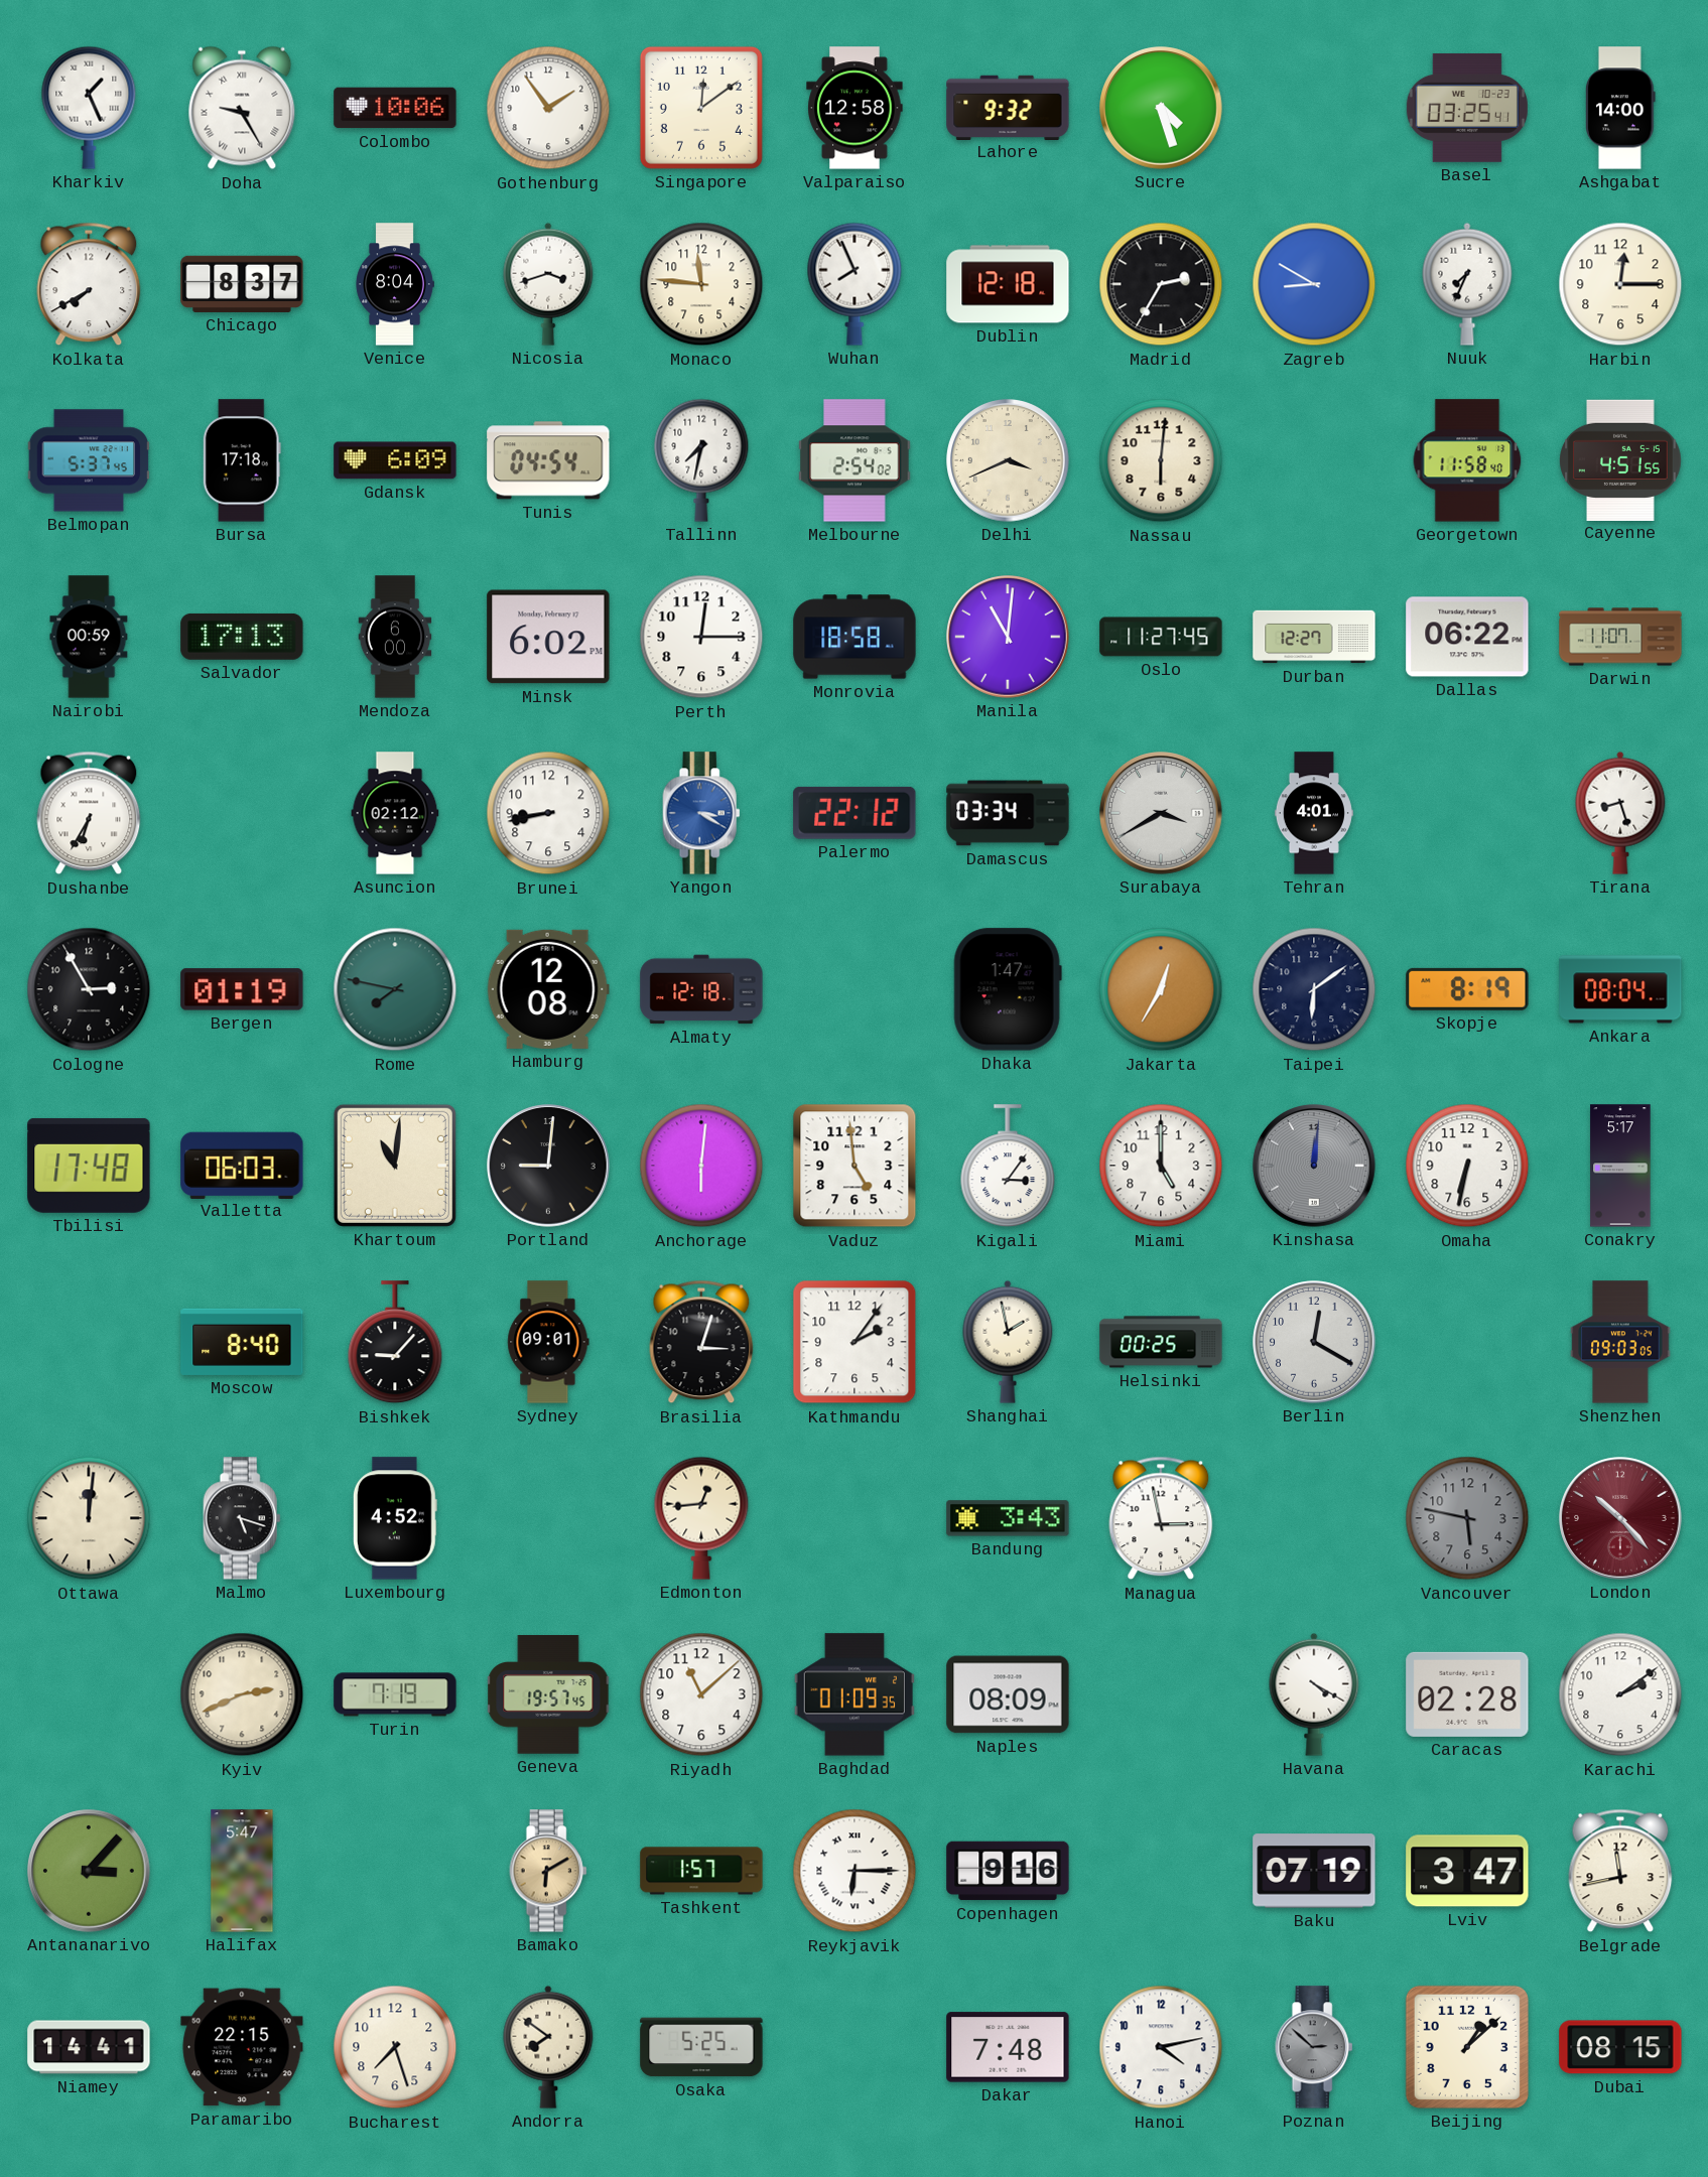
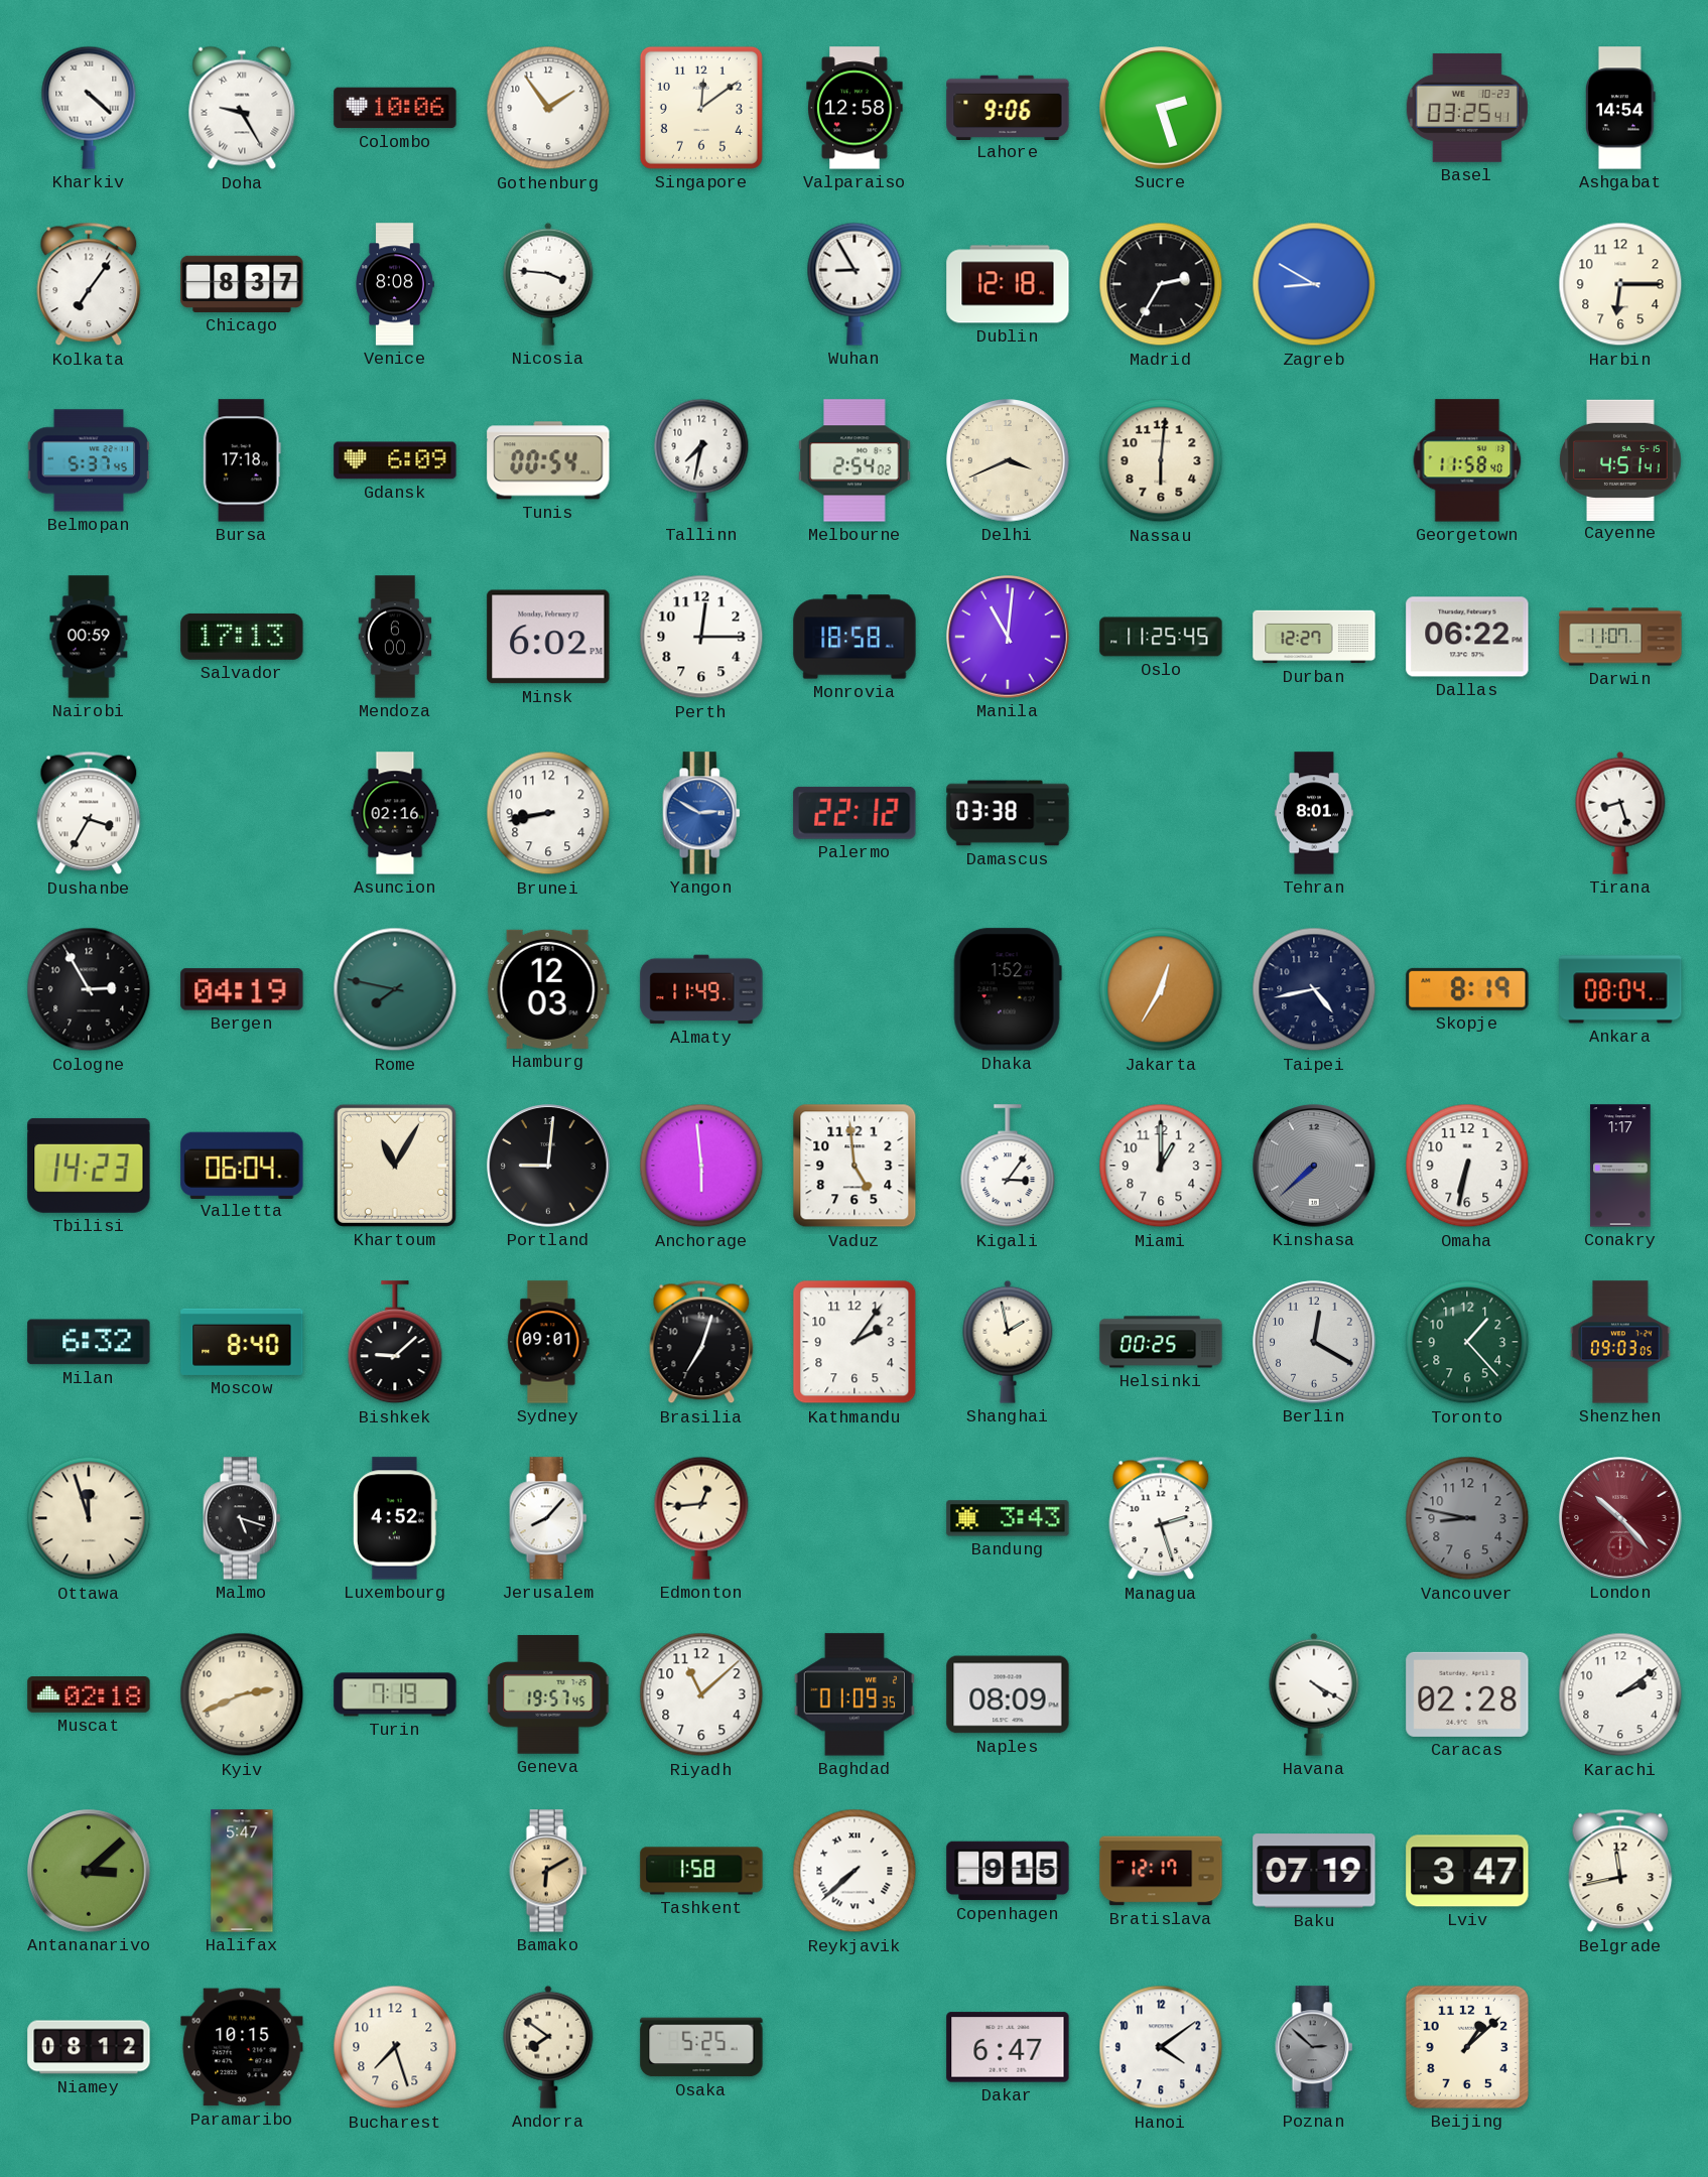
Kharkiv: 1:26 -> 4:22
Lahore: 9:32 -> 9:06
Sucre: 4:27 -> 2:27
Ashgabat: 14:00 -> 14:54
Kolkata: 7:40 -> 7:06
Venice: 8:04 -> 8:08
Nicosia: 3:42 -> 3:46
Monaco: 11:46 -> none
Wuhan: 7:56 -> 8:55
Nuuk: 7:34 -> none
Harbin: 12:15 -> 6:15
Tunis: 04:54 -> 00:54
Cayenne: 4:51:55 -> 4:51:41
Oslo: 11:27 -> 11:25
Dushanbe: 6:35 -> 3:35
Asuncion: 02:12 -> 02:16
Yangon: 3:20 -> 2:50
Damascus: 03:34 -> 03:38
Surabaya: 3:40 -> none
Tehran: 4:01 -> 8:01
Bergen: 01:19 -> 04:19
Hamburg: 12:08 -> 12:03
Almaty: 12:18 -> 11:49
Dhaka: 1:47 -> 1:52
Taipei: 6:09 -> 4:43
Tbilisi: 17:48 -> 14:23
Valletta: 06:03 -> 06:04
Khartoum: 11:01 -> 11:05
Anchorage: 6:01 -> 5:59
Miami: 5:00 -> 1:00
Kinshasa: 12:01 -> 7:38
Conakry: 5:17 -> 1:17
Milan: none -> 6:32
Bishkek: 9:07 -> 9:08
Brasilia: 3:03 -> 7:03
Toronto: none -> 1:23
Ottawa: 12:01 -> 11:57
Jerusalem: none -> 8:07
Managua: 2:58 -> 2:27
Vancouver: 5:47 -> 8:47
Muscat: none -> 02:18
Antananarivo: 3:07 -> 3:08
Tashkent: 1:57 -> 1:58
Reykjavik: 6:15 -> 7:38
Copenhagen: 9:16 -> 9:15
Bratislava: none -> 12:17
Niamey: 14:41 -> 08:12
Paramaribo: 22:15 -> 10:15
Dakar: 7:48 -> 6:47
Hanoi: 4:13 -> 4:09
Dubai: 08:15 -> none
